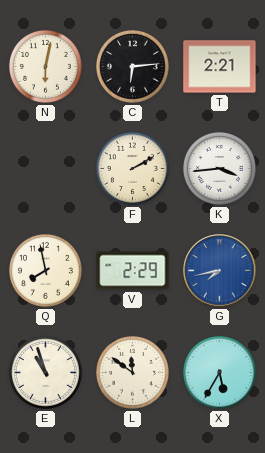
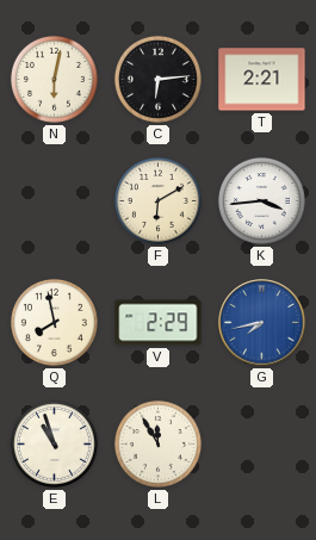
F: 2:10 -> 6:10
L: 11:51 -> 11:55
X: 5:35 -> none
